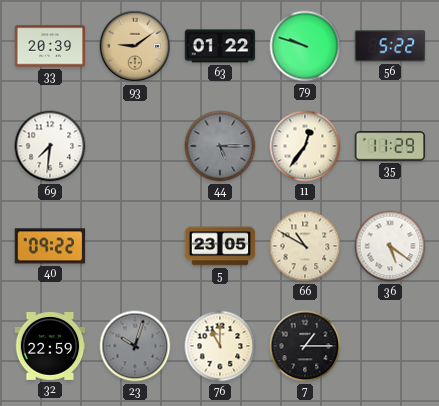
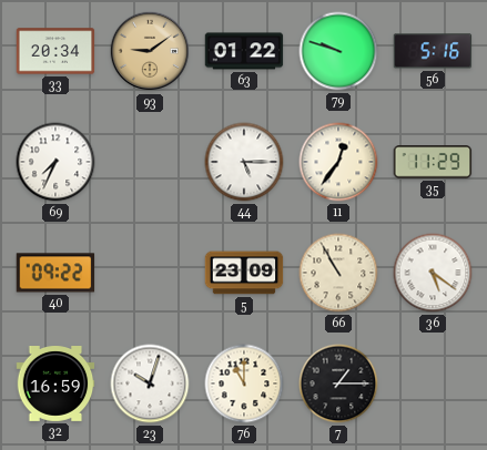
33: 20:39 -> 20:34
56: 5:22 -> 5:16
69: 7:31 -> 7:34
44 dial: grey -> white
5: 23:05 -> 23:09
66: 10:50 -> 10:55
32: 22:59 -> 16:59
23 dial: grey -> white
